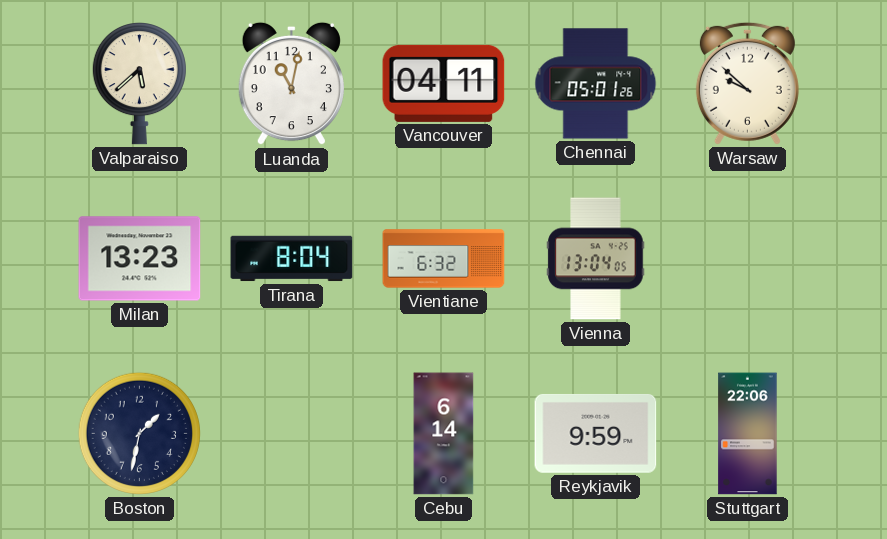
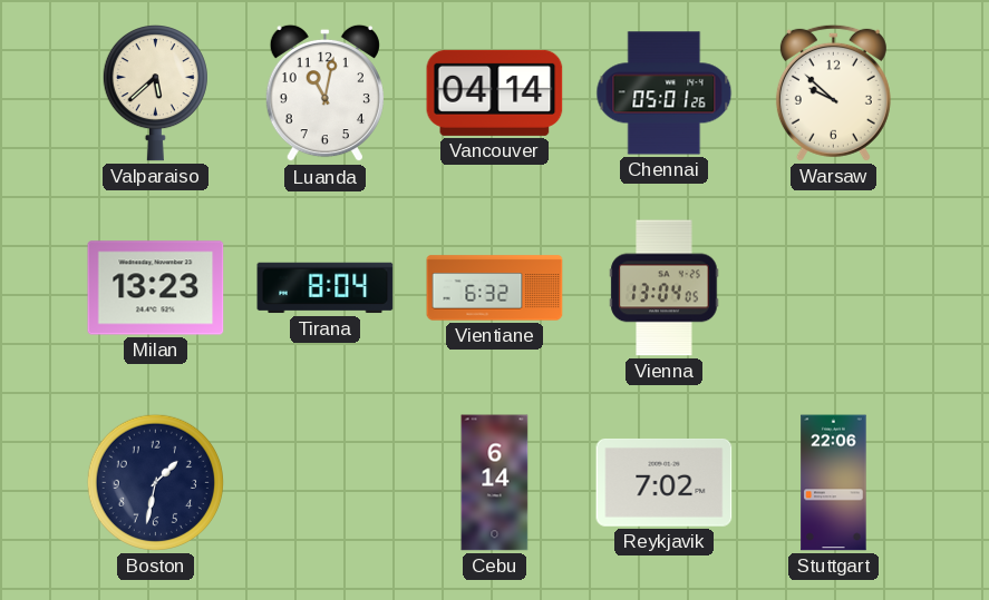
Vancouver: 04:11 -> 04:14
Reykjavik: 9:59 -> 7:02
